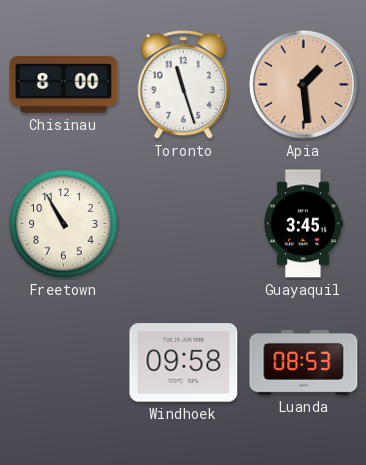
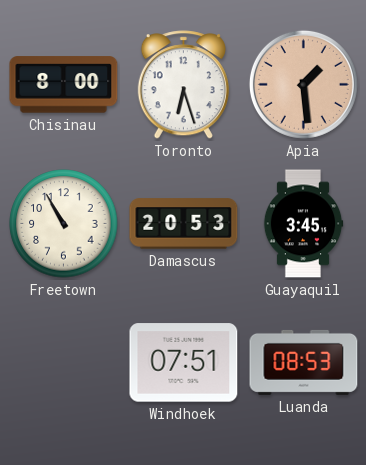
Toronto: 11:27 -> 6:27
Damascus: none -> 20:53
Windhoek: 09:58 -> 07:51
